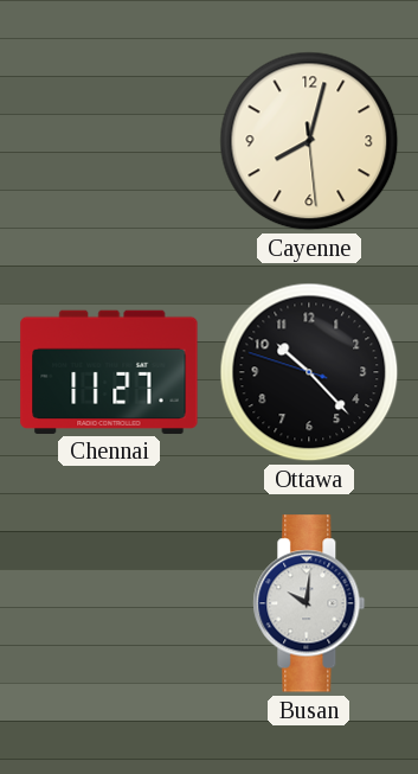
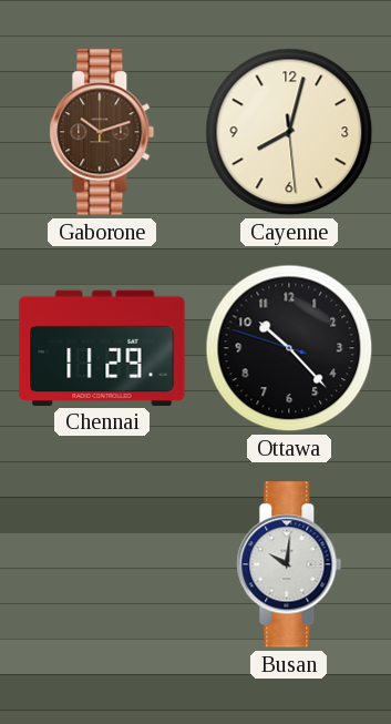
Gaborone: none -> 10:12
Chennai: 11:27 -> 11:29
